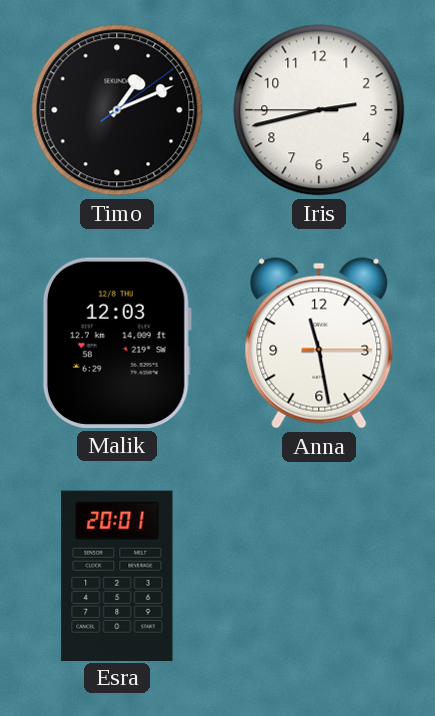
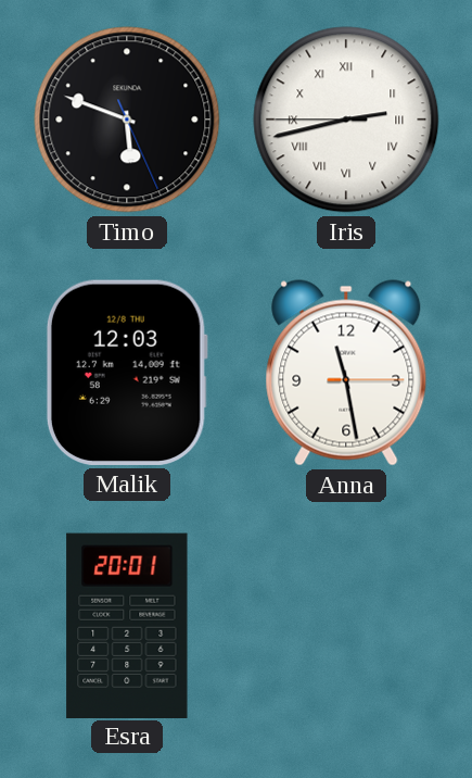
Timo: 1:11 -> 5:48
Iris numerals: Arabic -> Roman
